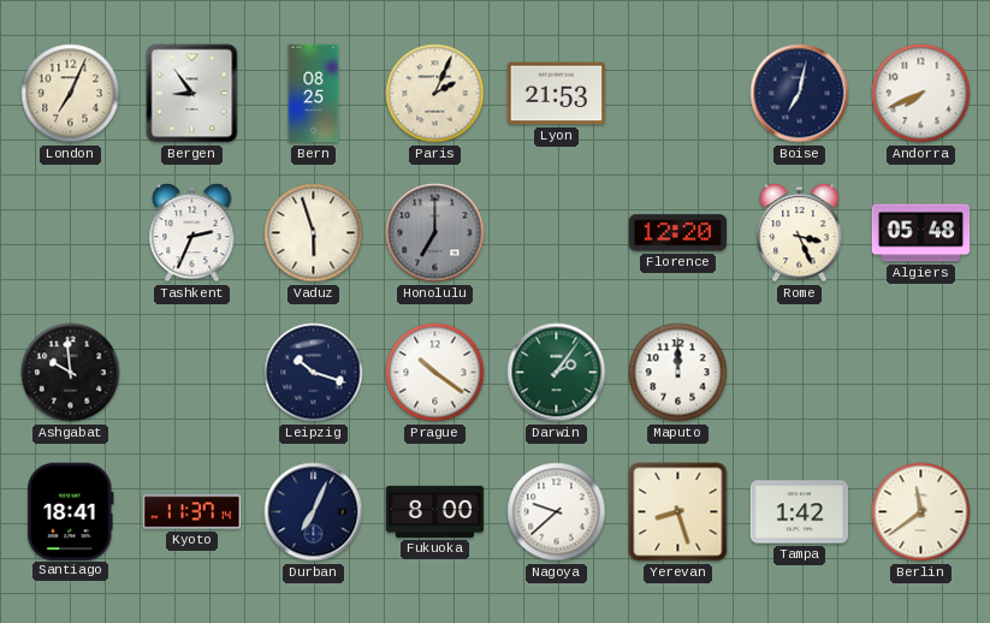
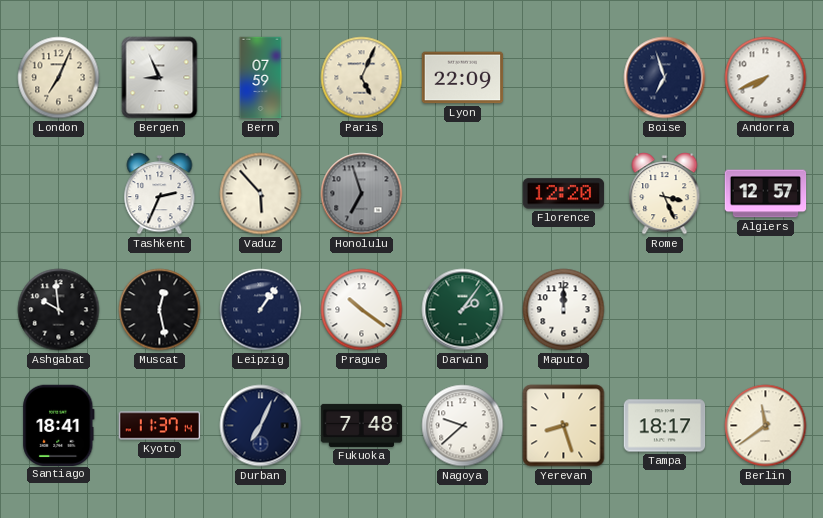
Bergen: 8:54 -> 8:56
Bern: 08:25 -> 07:59
Paris: 2:04 -> 5:04
Lyon: 21:53 -> 22:09
Boise: 7:02 -> 6:57
Vaduz: 5:57 -> 5:53
Honolulu: 7:00 -> 6:57
Algiers: 05:48 -> 12:57
Muscat: none -> 12:28
Leipzig: 10:18 -> 1:06
Fukuoka: 8:00 -> 7:48
Tampa: 1:42 -> 18:17
